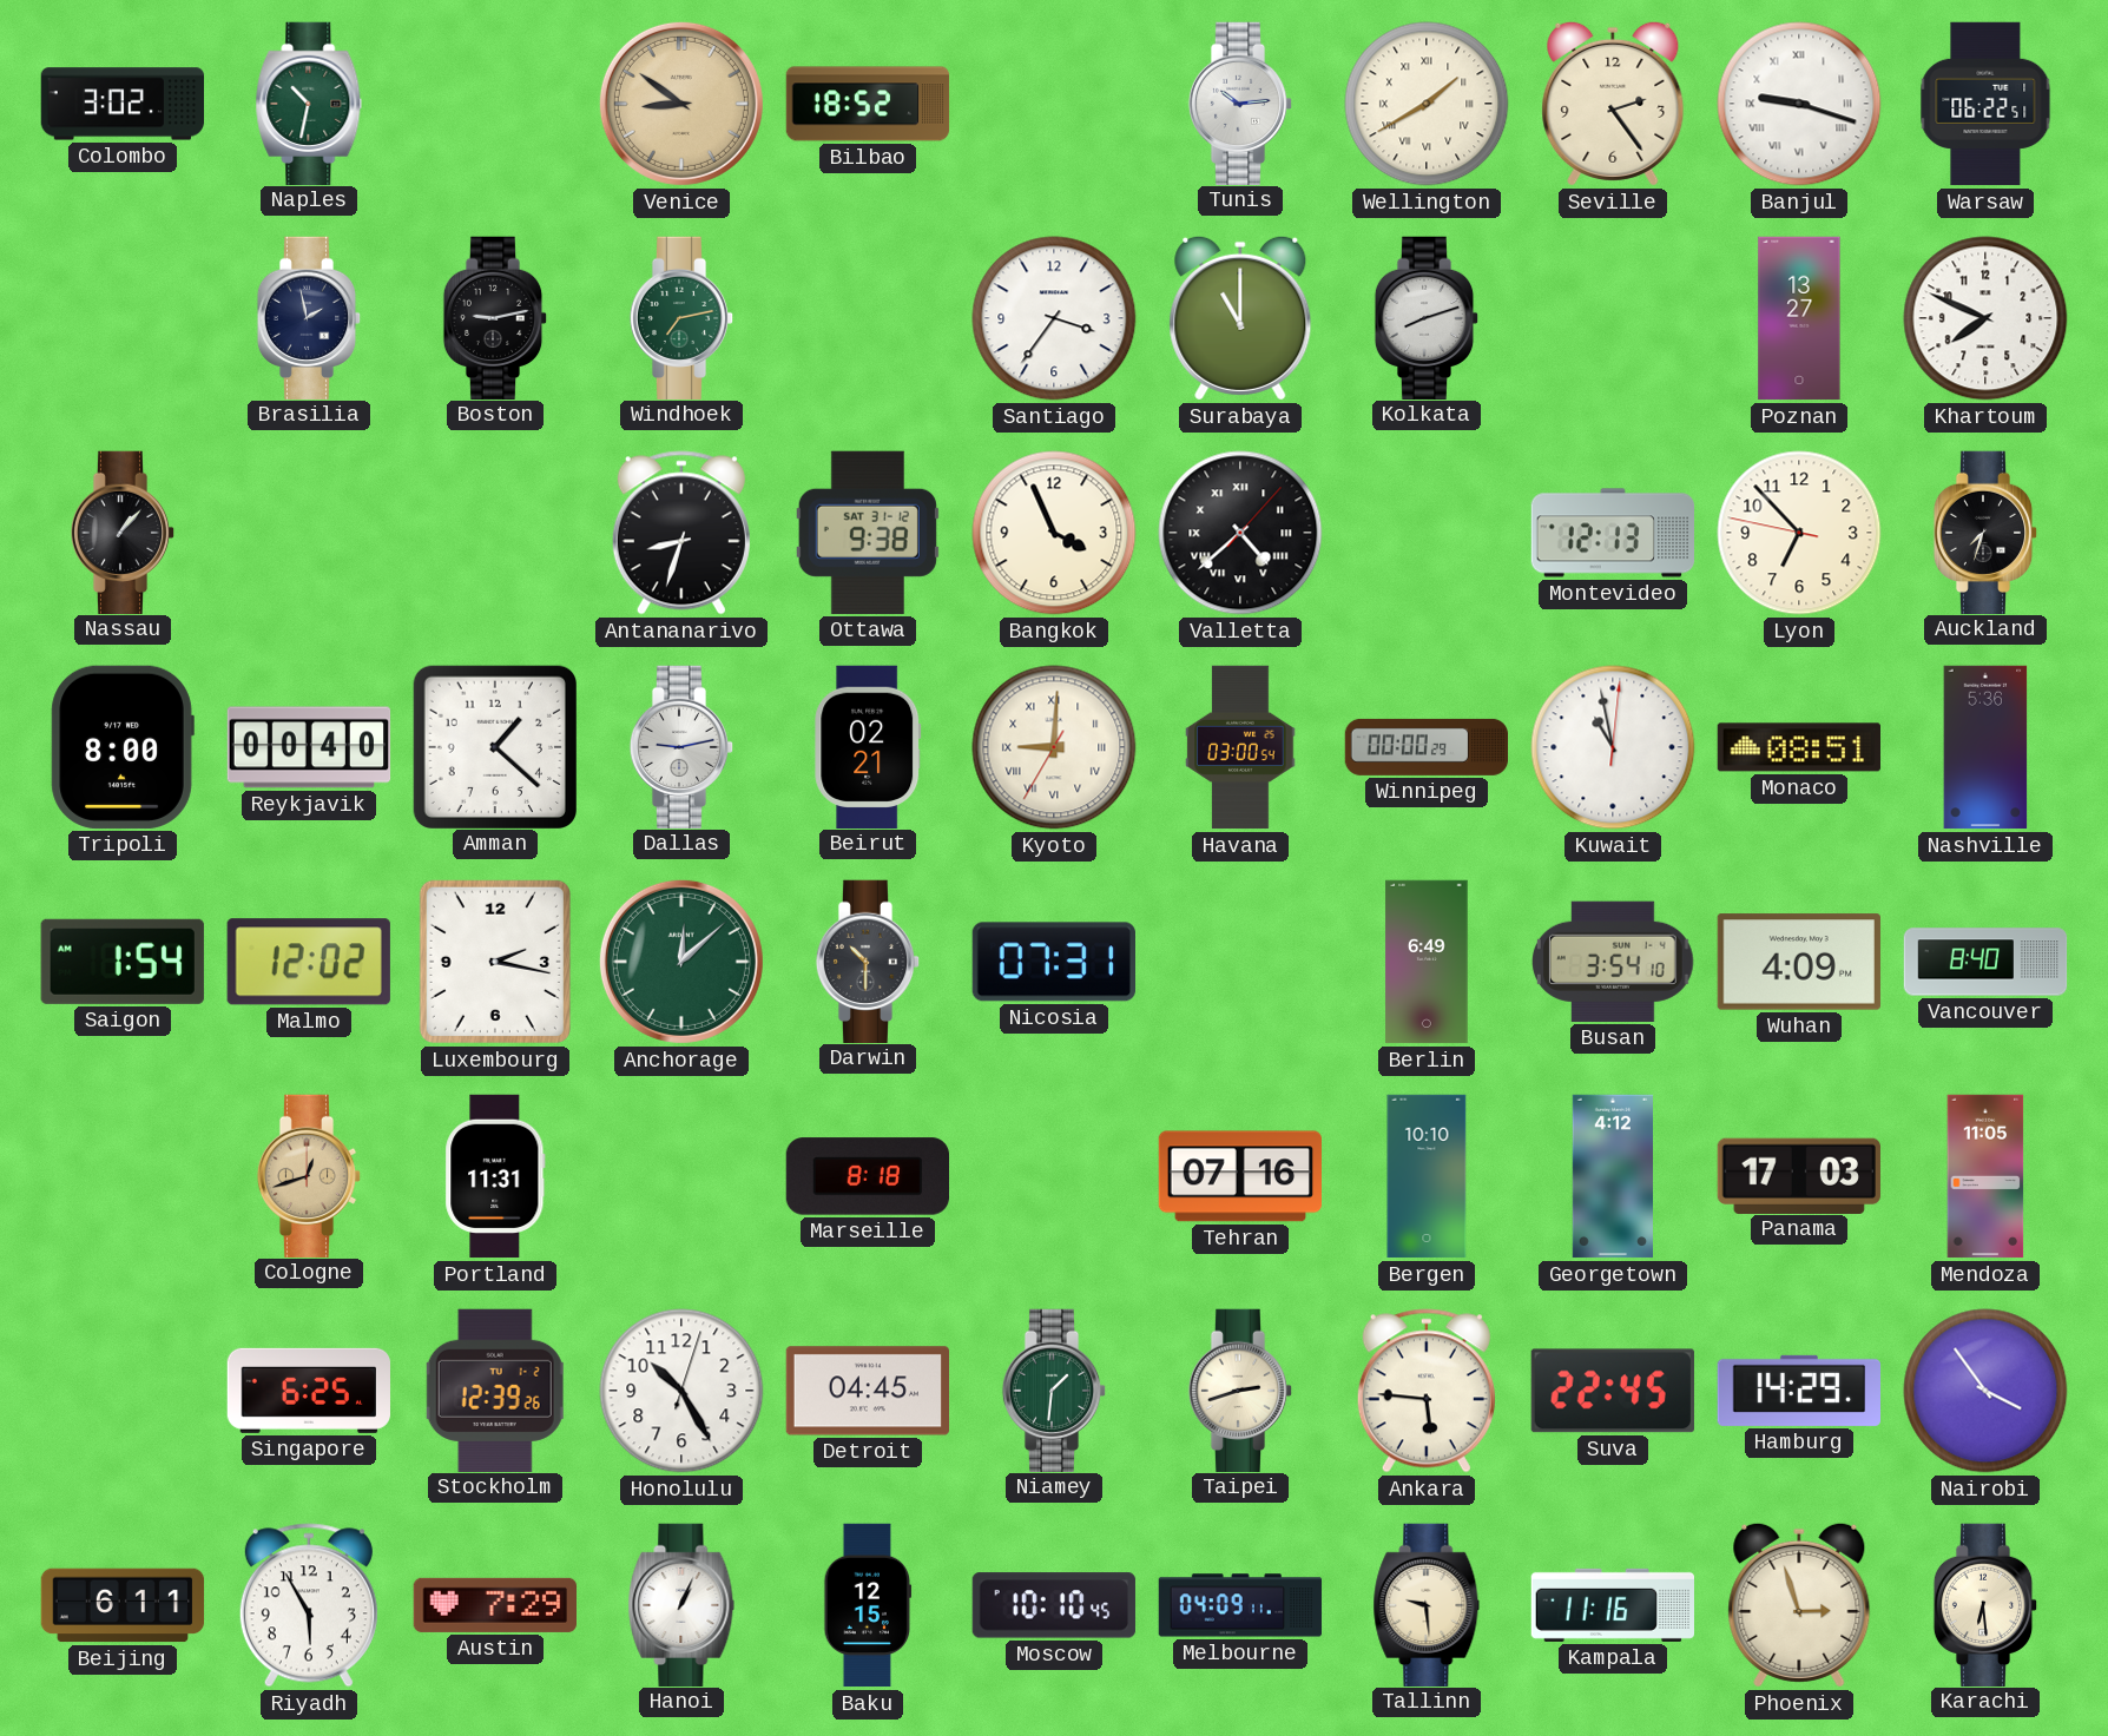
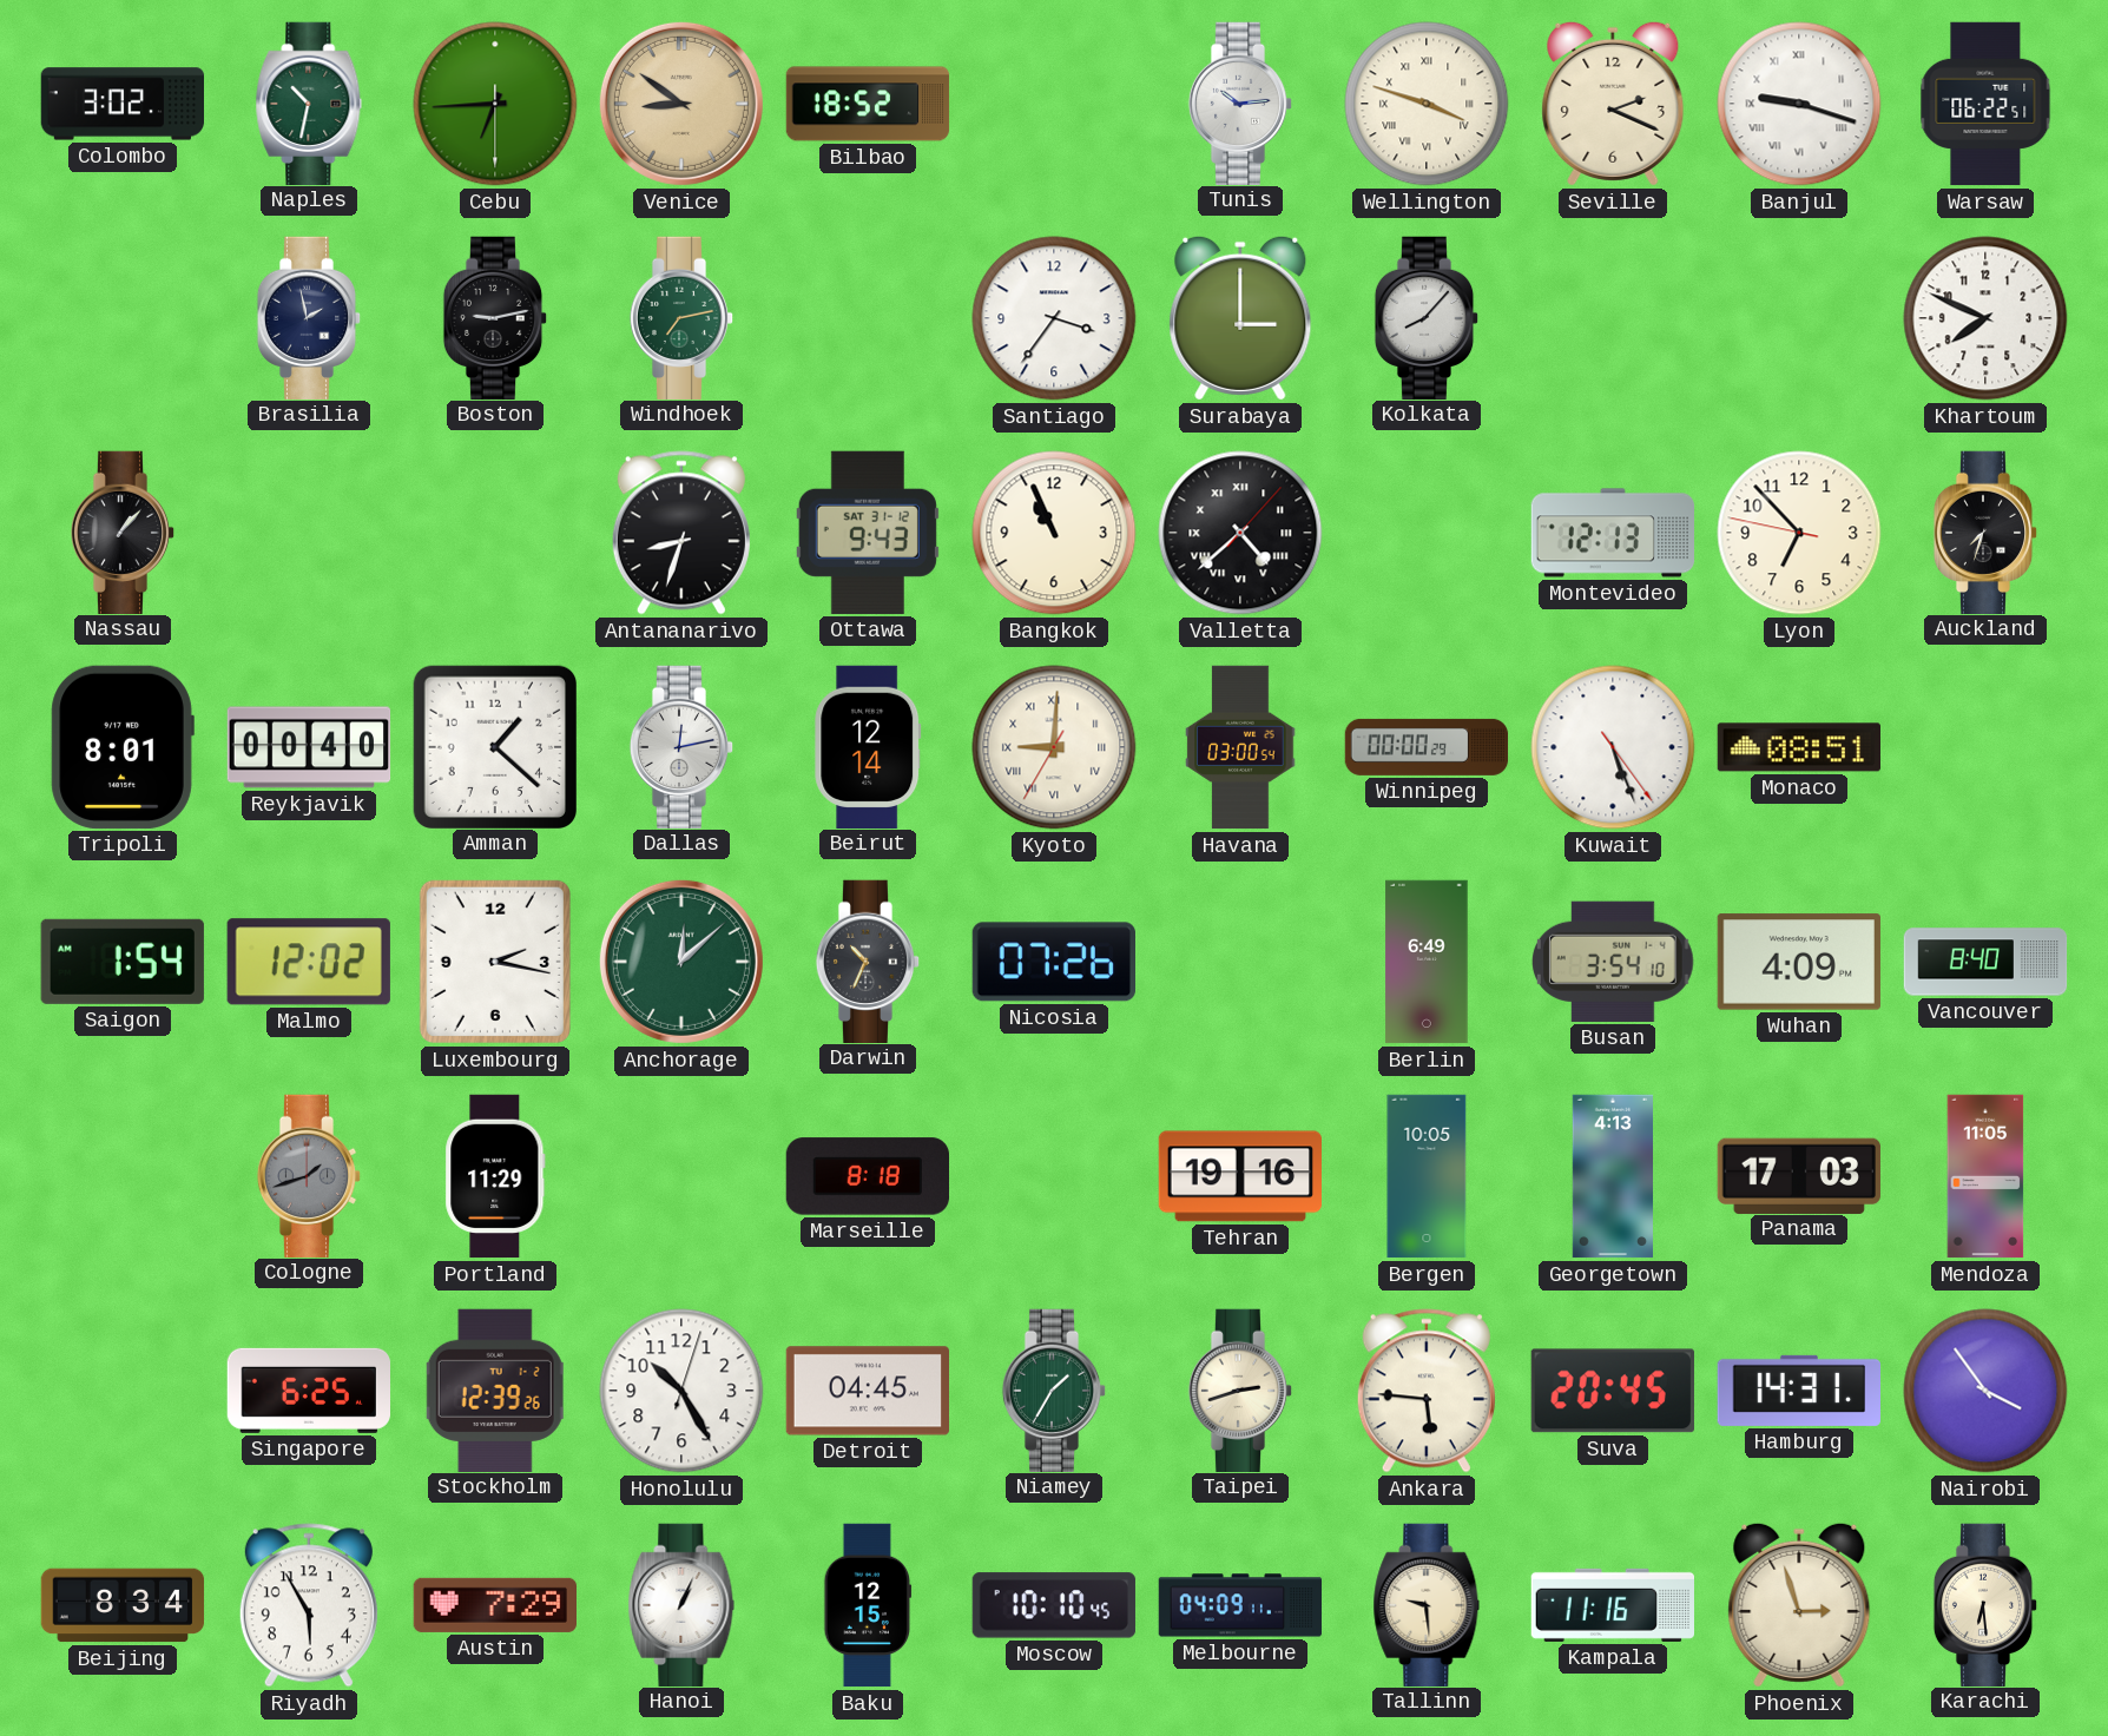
Cebu: none -> 6:44
Wellington: 1:40 -> 3:48
Seville: 2:24 -> 2:19
Surabaya: 11:00 -> 3:00
Kolkata: 8:12 -> 8:07
Poznan: 13:27 -> none
Ottawa: 9:38 -> 9:43
Bangkok: 3:56 -> 10:56
Tripoli: 8:00 -> 8:01
Dallas: 9:13 -> 12:13
Beirut: 02:21 -> 12:14
Kuwait: 10:58 -> 5:26
Nashville: 5:36 -> none
Darwin: 10:30 -> 10:34
Nicosia: 07:31 -> 07:26
Cologne: 12:42 -> 1:42
Cologne dial: champagne -> grey
Portland: 11:31 -> 11:29
Tehran: 07:16 -> 19:16
Bergen: 10:10 -> 10:05
Georgetown: 4:12 -> 4:13
Niamey: 1:31 -> 1:35
Suva: 22:45 -> 20:45
Hamburg: 14:29 -> 14:31
Beijing: 6:11 -> 8:34
